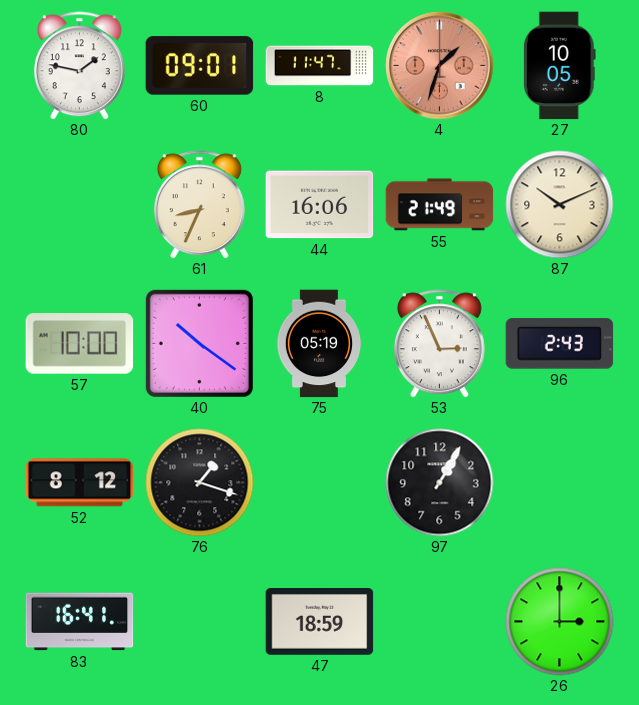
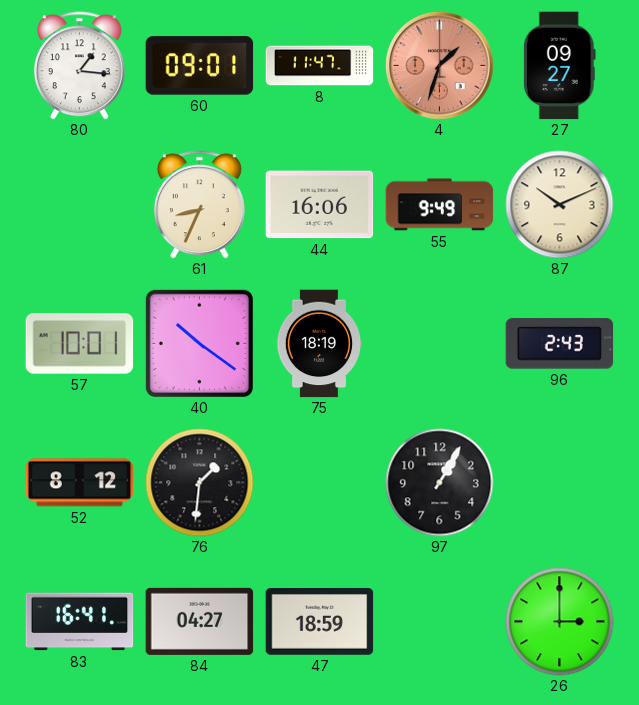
80: 1:47 -> 1:16
27: 10:05 -> 09:27
55: 21:49 -> 9:49
57: 10:00 -> 10:01
75: 05:19 -> 18:19
53: 2:56 -> none
76: 1:18 -> 1:31
84: none -> 04:27
